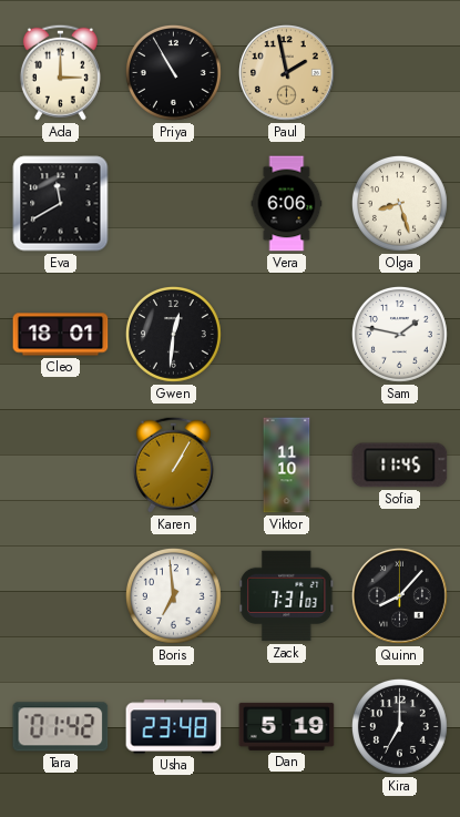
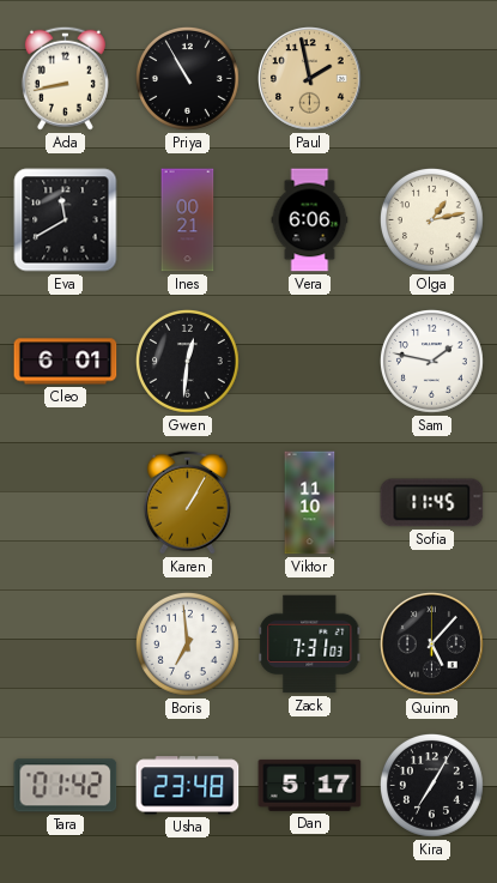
Ada: 3:00 -> 8:43
Ines: none -> 00:21
Olga: 8:27 -> 1:13
Cleo: 18:01 -> 6:01
Quinn: 8:07 -> 5:07
Dan: 5:19 -> 5:17
Kira: 7:00 -> 7:05
